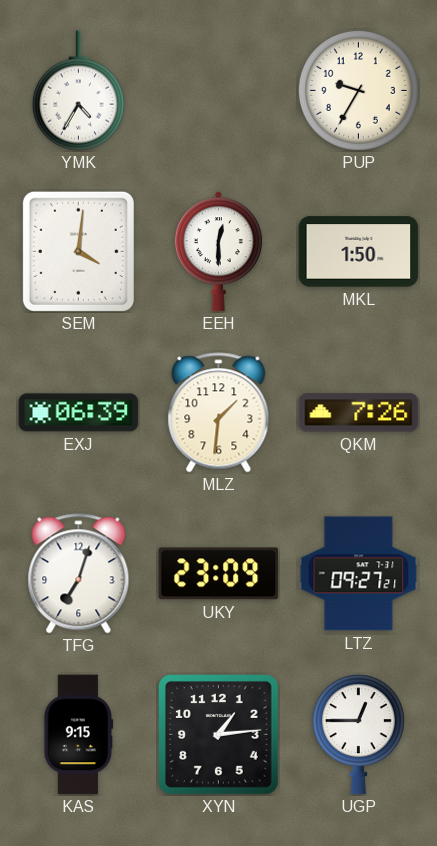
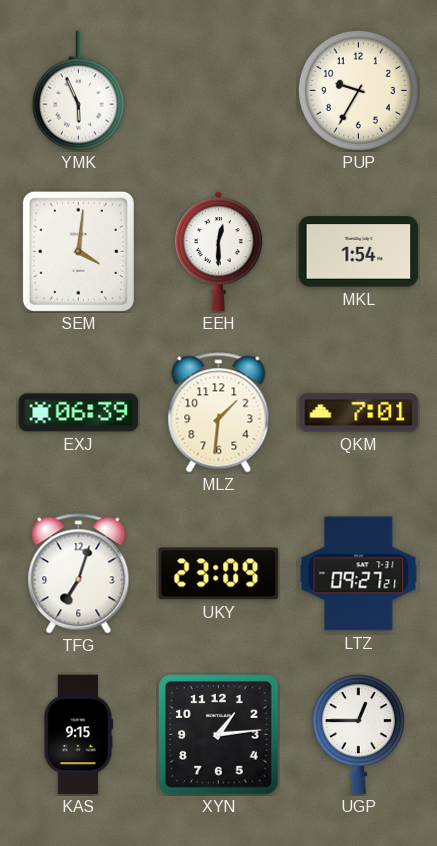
YMK: 4:35 -> 5:56
MKL: 1:50 -> 1:54
QKM: 7:26 -> 7:01
